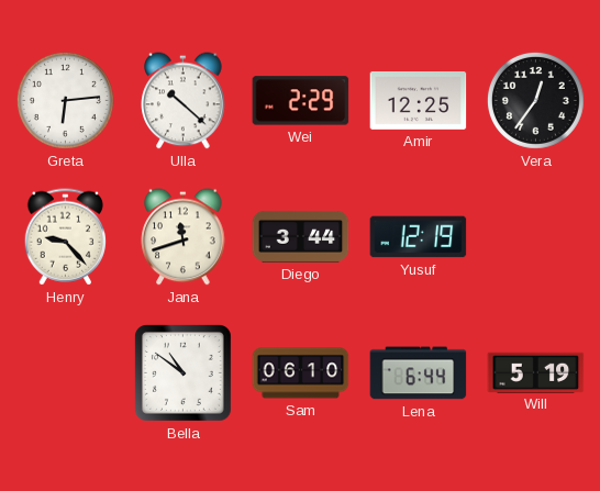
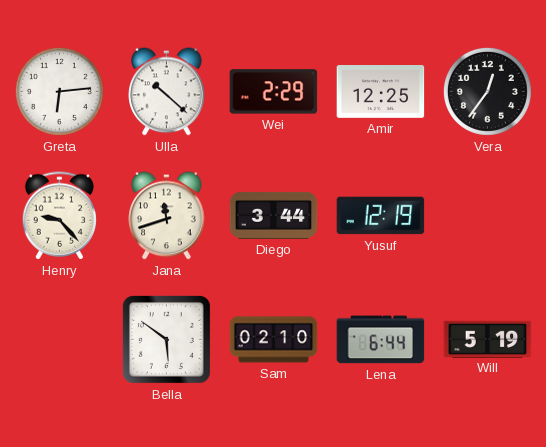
Bella: 10:51 -> 5:51
Sam: 06:10 -> 02:10
